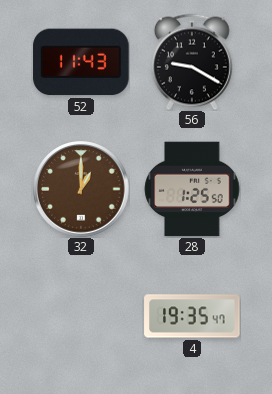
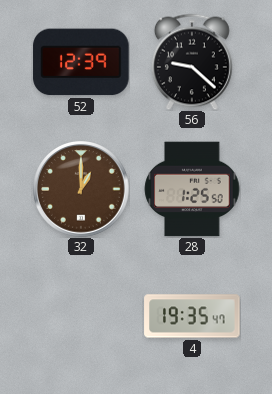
52: 11:43 -> 12:39
56: 9:20 -> 9:22
